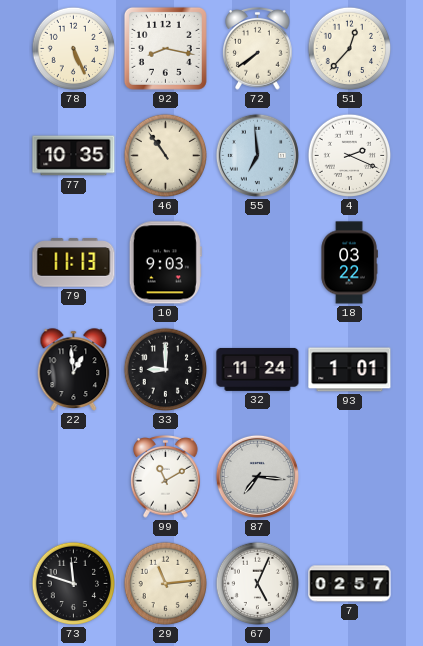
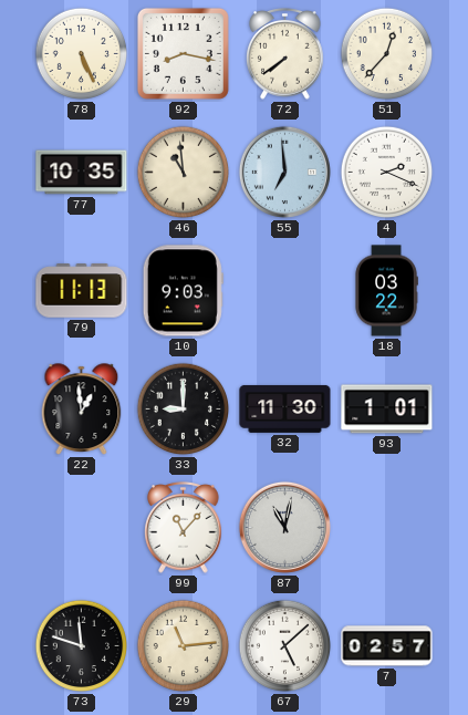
46: 10:54 -> 10:59
32: 11:24 -> 11:30
99: 11:10 -> 11:07
87: 7:16 -> 11:02
67: 5:04 -> 5:08
